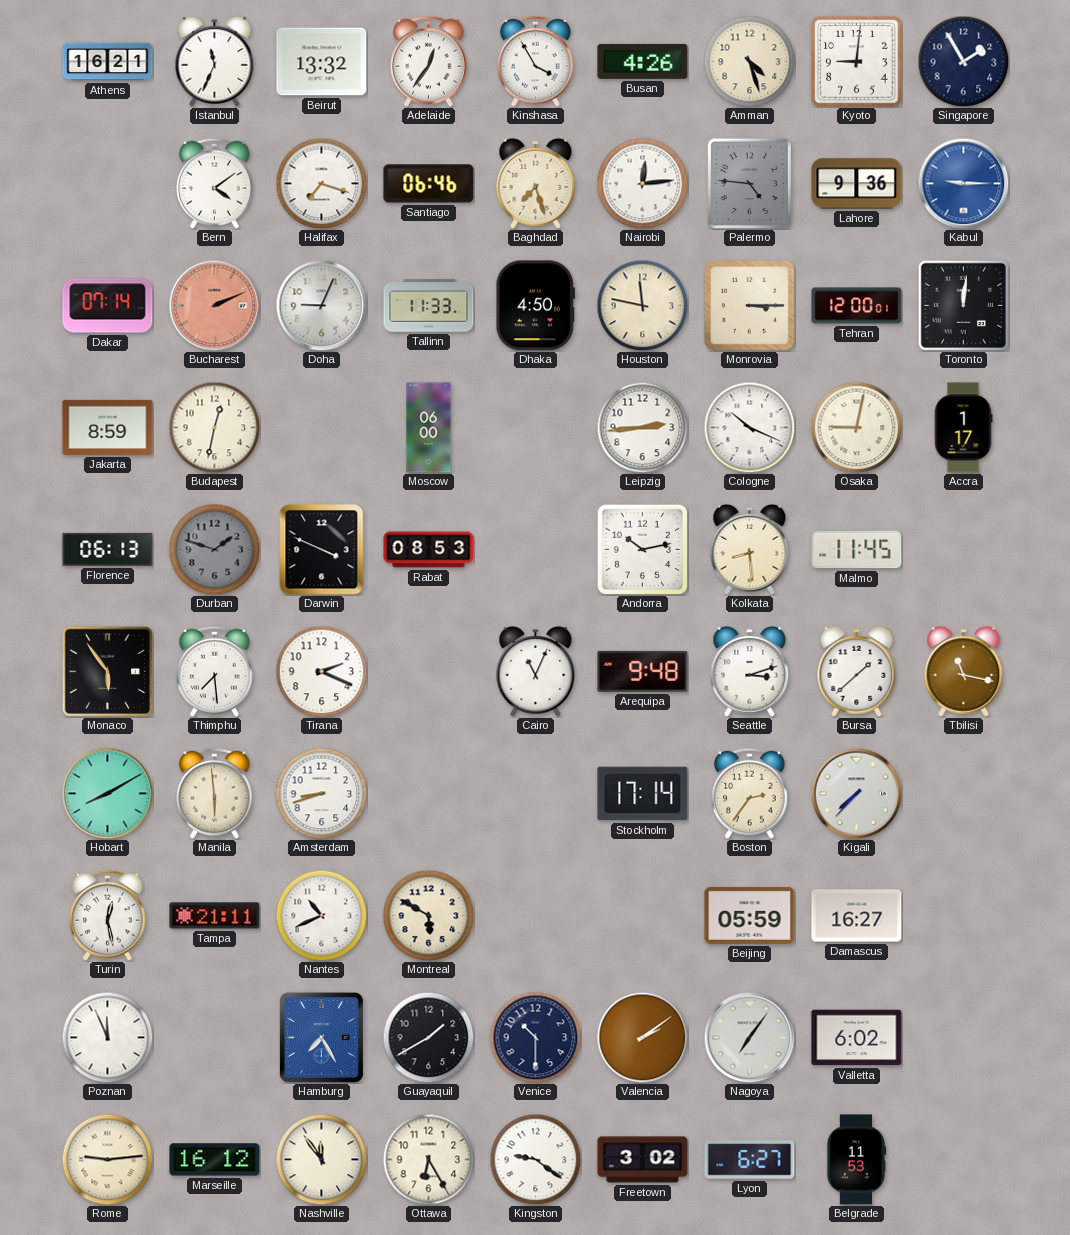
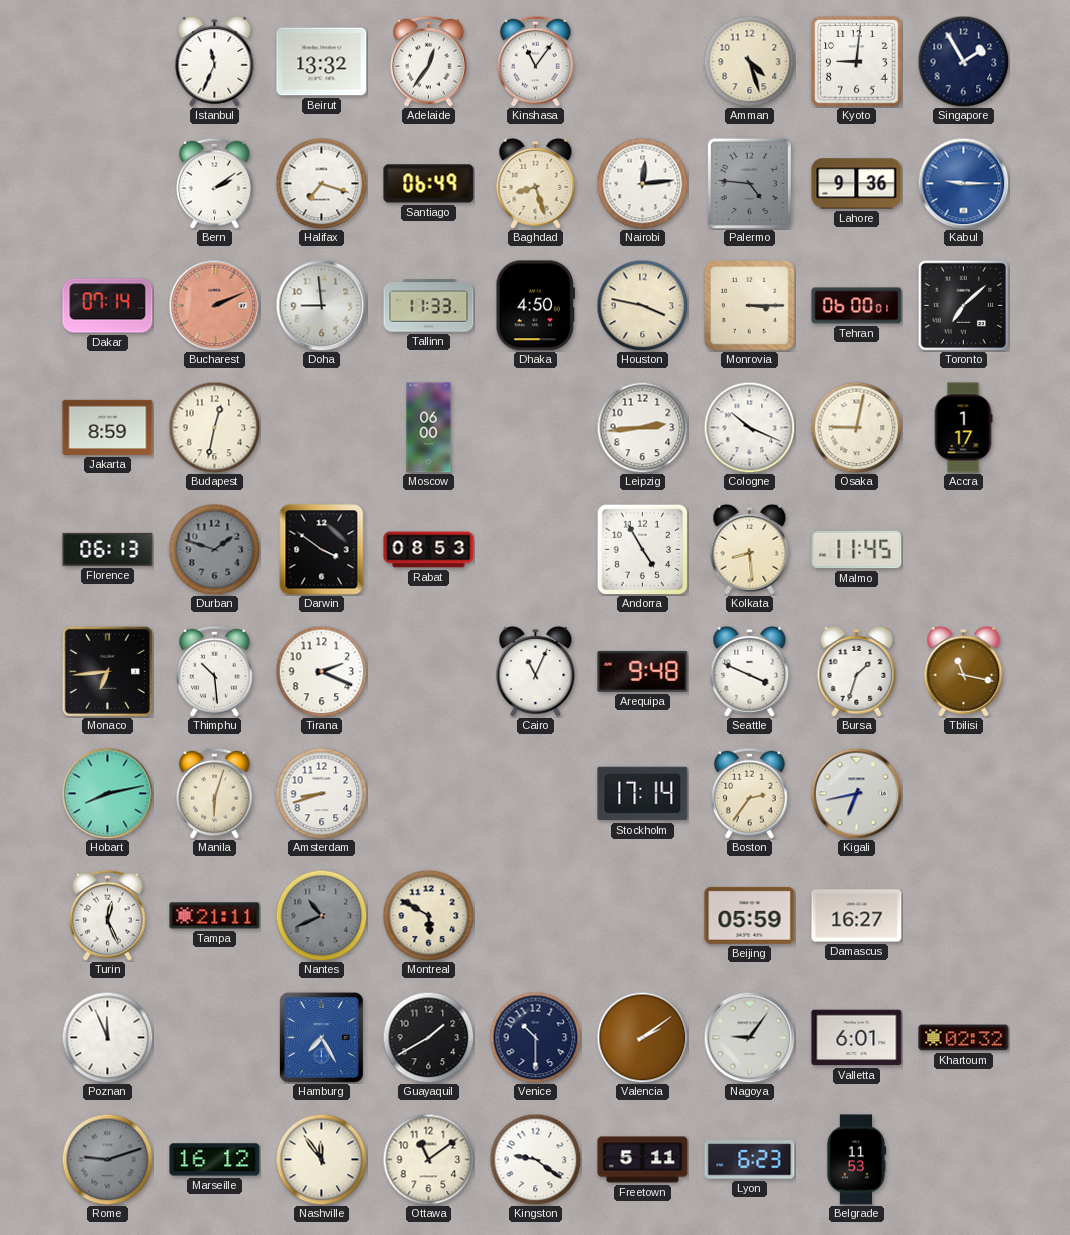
Athens: 16:21 -> none
Kinshasa: 3:55 -> 11:06
Busan: 4:26 -> none
Bern: 4:09 -> 2:09
Santiago: 06:46 -> 06:49
Baghdad: 7:27 -> 8:27
Doha: 9:04 -> 8:59
Houston: 11:47 -> 3:47
Tehran: 12:00 -> 06:00
Toronto: 12:01 -> 7:08
Darwin: 3:49 -> 3:51
Andorra: 10:13 -> 4:55
Monaco: 5:54 -> 6:44
Thimphu: 7:29 -> 10:29
Seattle: 3:12 -> 3:49
Bursa: 1:38 -> 1:33
Hobart: 8:10 -> 8:13
Manila: 5:59 -> 6:03
Kigali: 7:37 -> 6:43
Turin: 12:28 -> 12:26
Nantes dial: white -> grey
Nagoya: 7:06 -> 9:06
Valletta: 6:02 -> 6:01
Khartoum: none -> 02:32
Rome: 9:14 -> 9:12
Rome dial: cream -> grey
Ottawa: 6:25 -> 11:09
Freetown: 3:02 -> 5:11
Lyon: 6:27 -> 6:23
